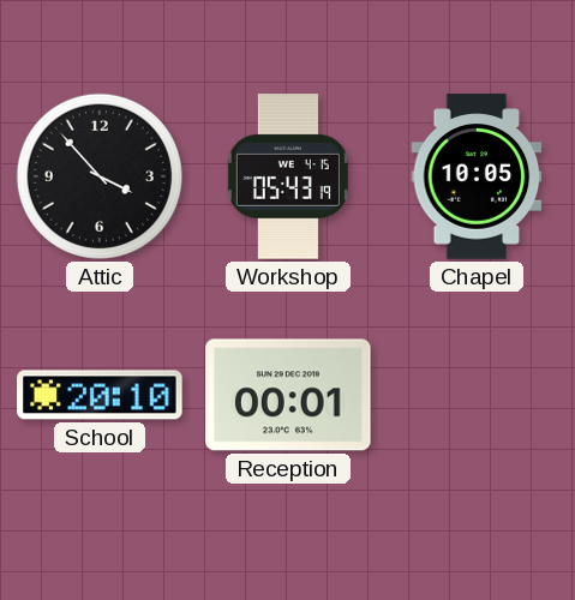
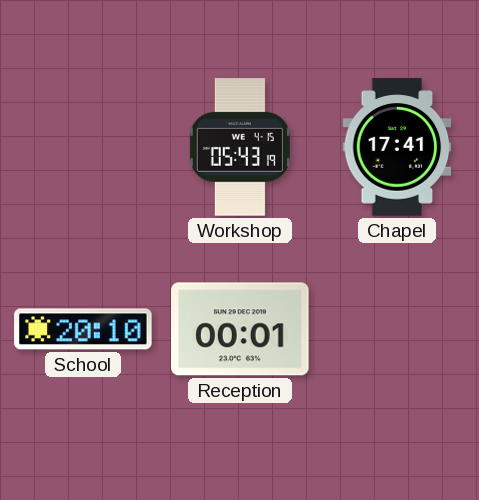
Attic: 3:53 -> none
Chapel: 10:05 -> 17:41
